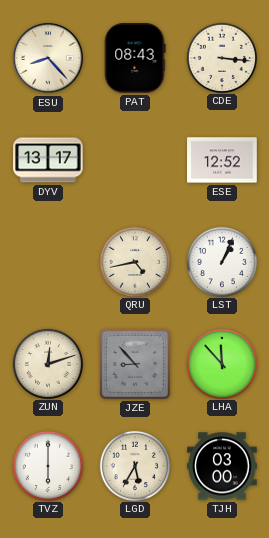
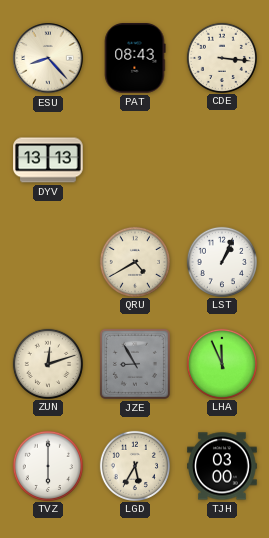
DYV: 13:17 -> 13:13
ESE: 12:52 -> none
QRU: 4:43 -> 4:40
JZE: 8:53 -> 8:55
LHA: 11:53 -> 11:56
